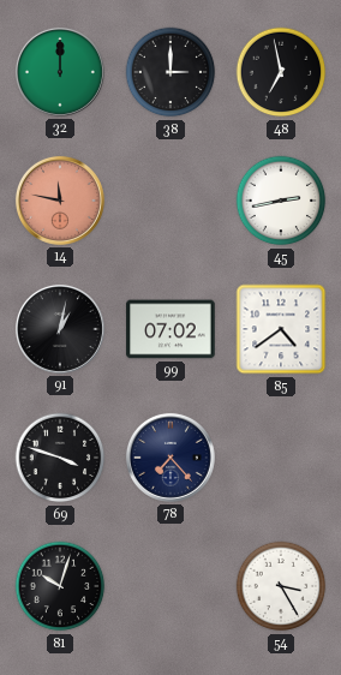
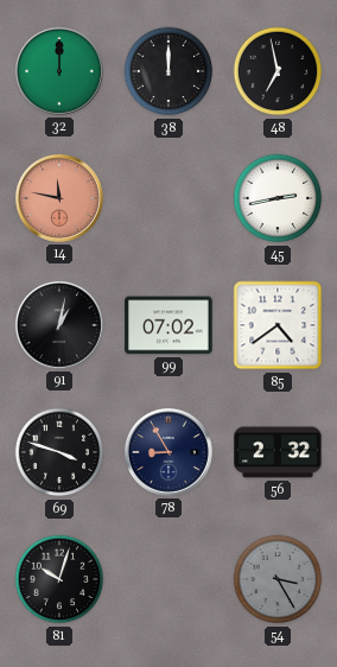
38: 3:00 -> 12:00
78: 7:23 -> 8:55
56: none -> 2:32
54 dial: white -> grey
